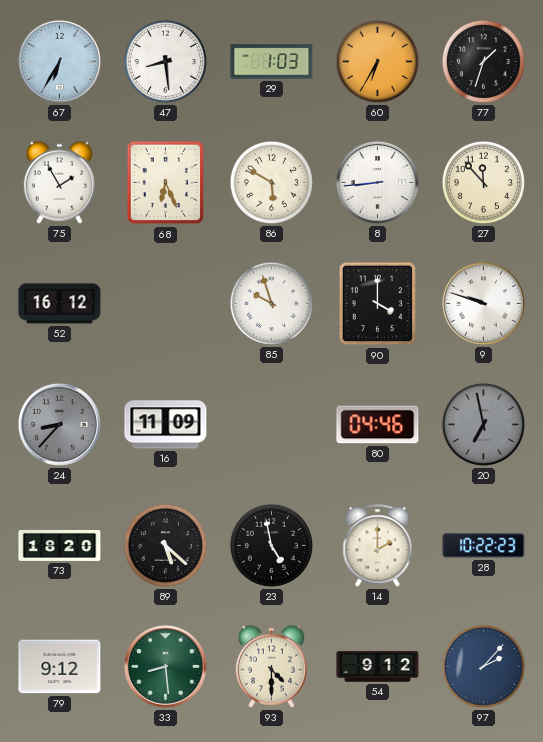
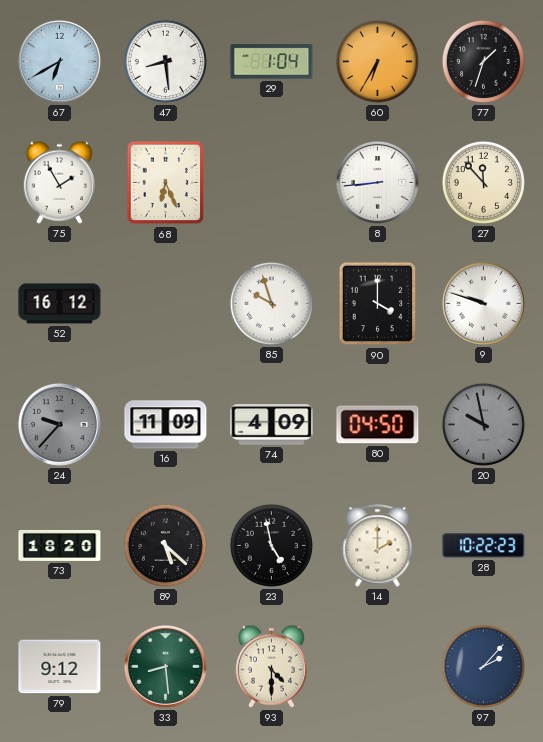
67: 6:35 -> 6:40
29: 1:03 -> 1:04
86: 5:50 -> none
24: 8:37 -> 9:37
74: none -> 4:09
80: 04:46 -> 04:50
20: 6:58 -> 9:58
54: 9:12 -> none
